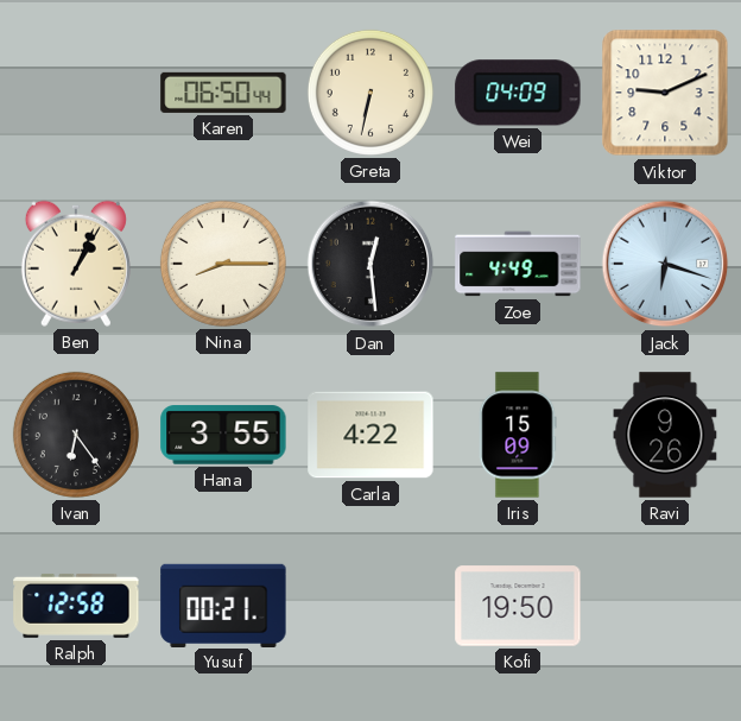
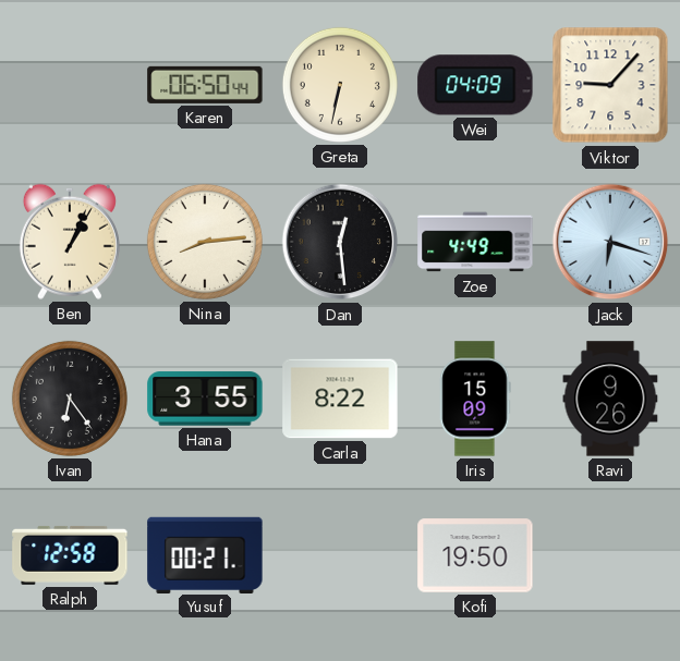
Viktor: 9:11 -> 9:07
Nina: 8:15 -> 8:14
Carla: 4:22 -> 8:22
